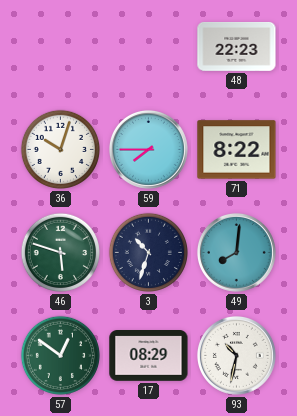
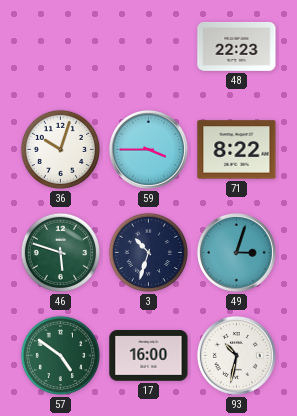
59: 7:45 -> 3:45
49: 8:01 -> 3:03
57: 12:51 -> 4:51
17: 08:29 -> 16:00
